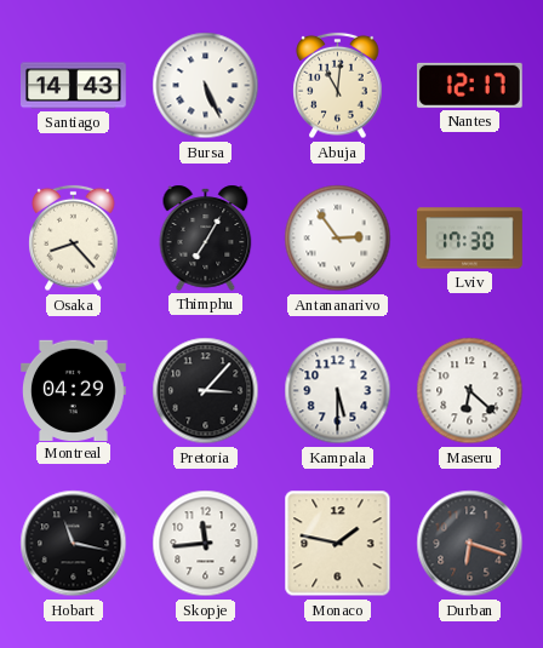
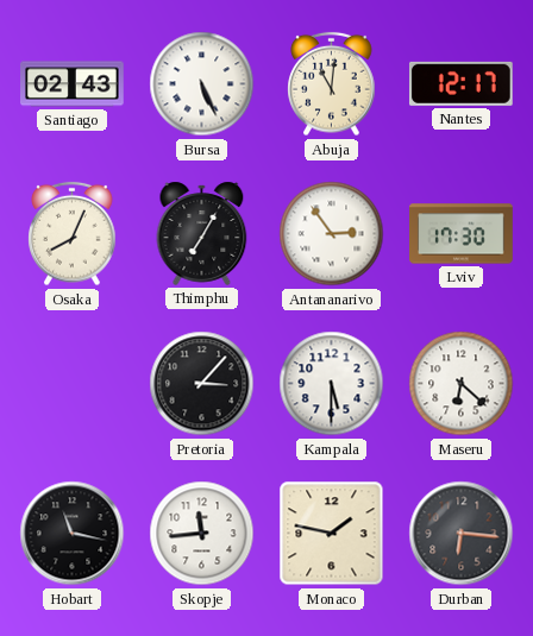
Santiago: 14:43 -> 02:43
Osaka: 8:23 -> 8:04
Montreal: 04:29 -> none
Durban: 6:18 -> 6:16
